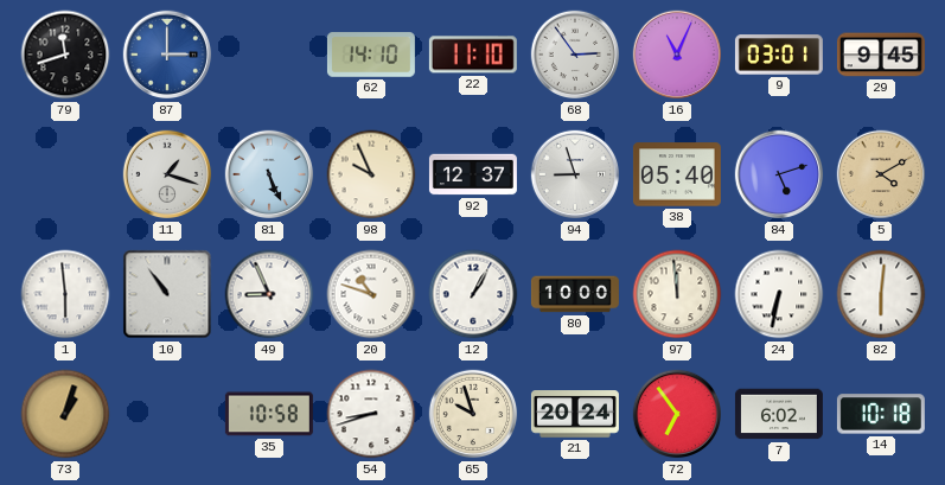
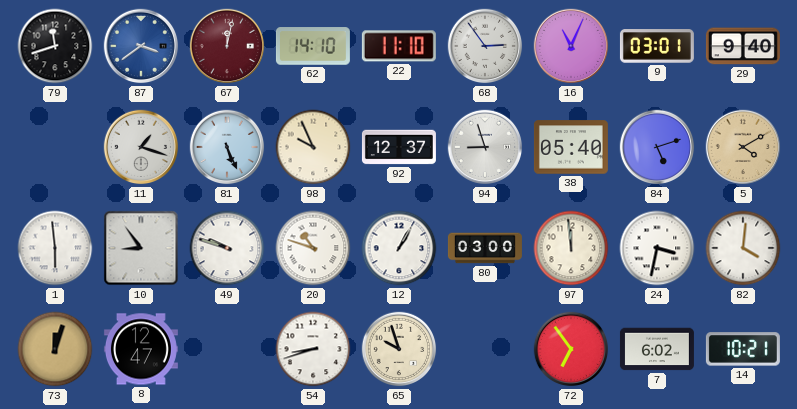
87: 3:00 -> 3:39
67: none -> 12:02
29: 9:45 -> 9:40
10: 10:54 -> 8:54
49: 8:56 -> 9:48
80: 10:00 -> 03:00
24: 6:32 -> 3:32
82: 6:01 -> 4:01
73: 1:03 -> 12:03
8: none -> 12:47
35: 10:58 -> none
21: 20:24 -> none
14: 10:18 -> 10:21
